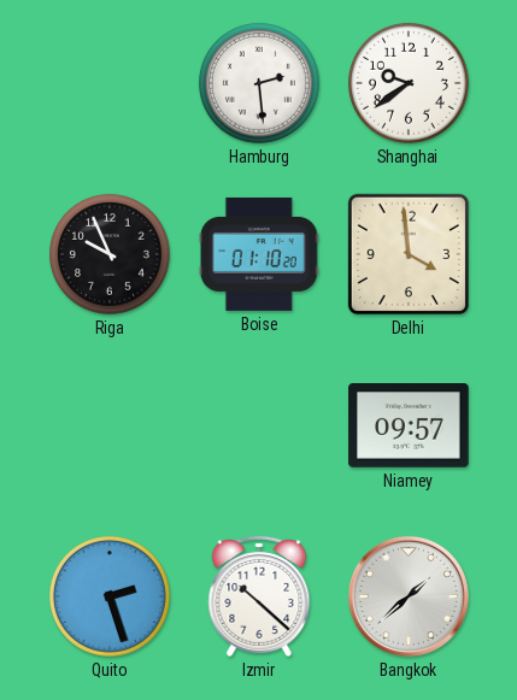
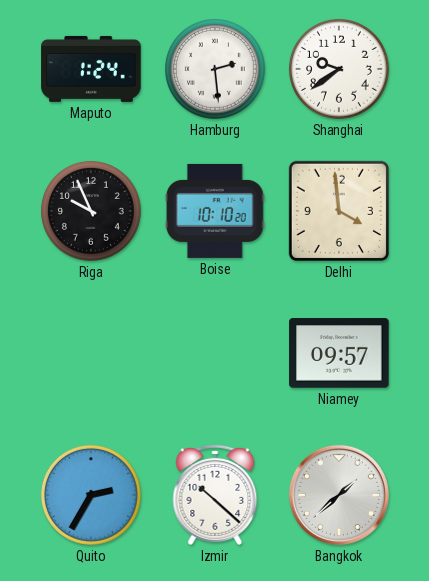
Maputo: none -> 1:24
Boise: 01:10 -> 10:10
Quito: 2:27 -> 2:35
